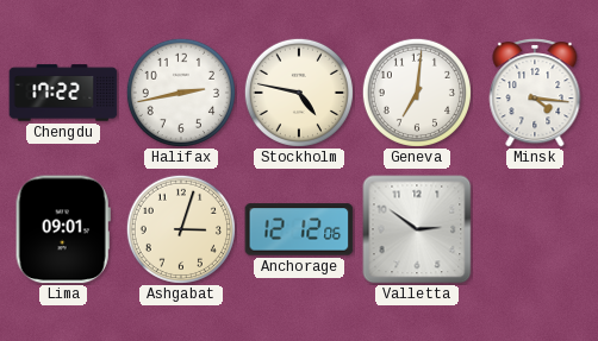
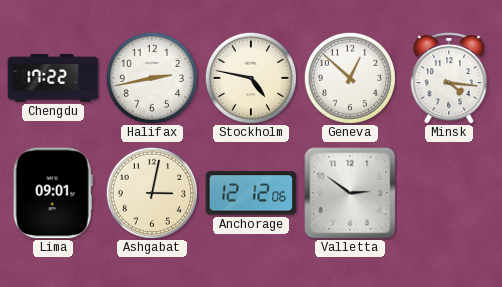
Geneva: 7:01 -> 12:52
Ashgabat: 3:03 -> 3:02
